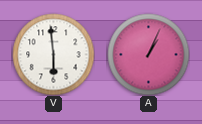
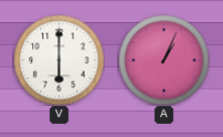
V: 5:59 -> 6:00
